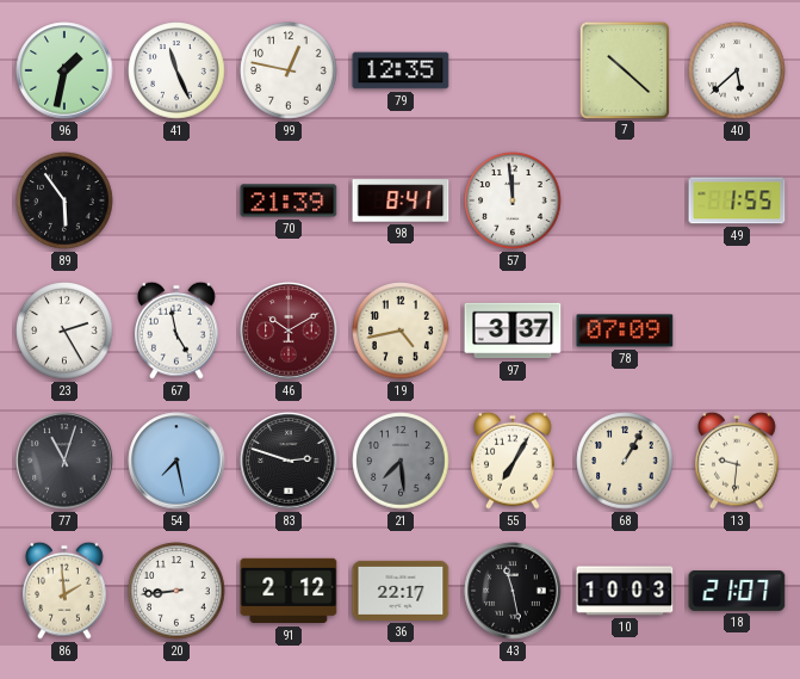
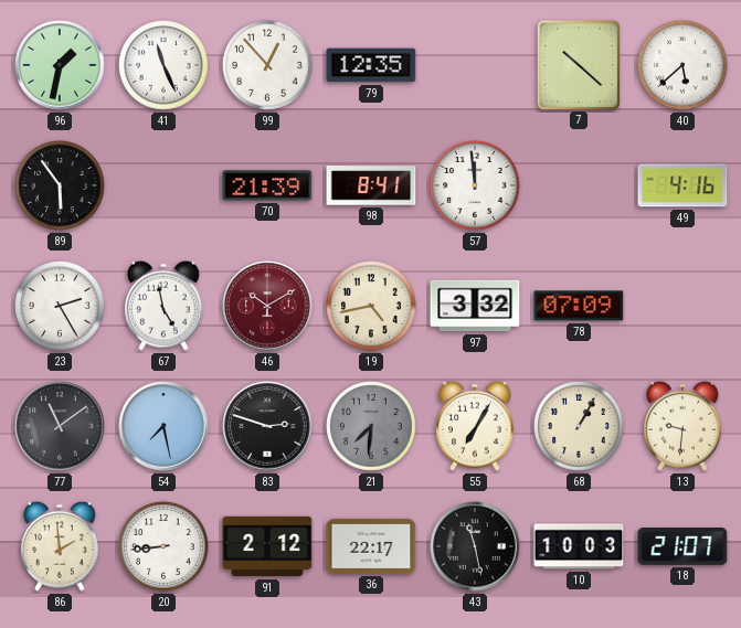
99: 12:47 -> 12:53
49: 1:55 -> 4:16
97: 3:37 -> 3:32
77: 11:03 -> 11:09
21: 7:29 -> 7:31
